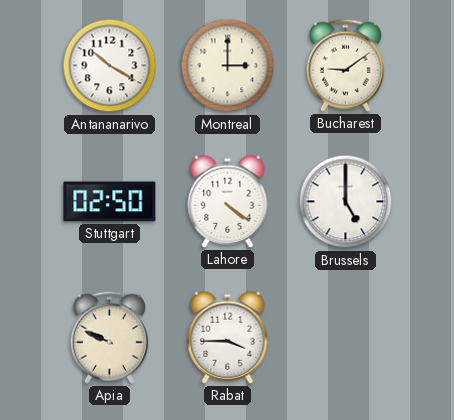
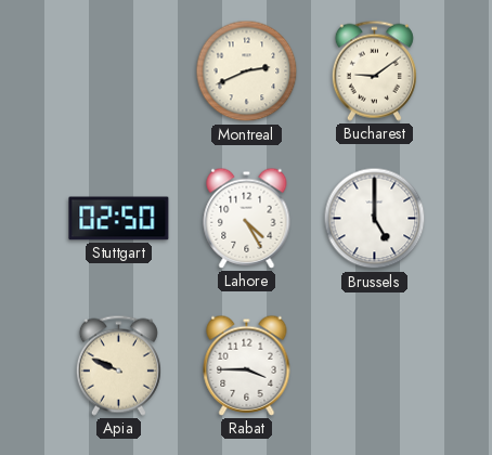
Antananarivo: 10:20 -> none
Montreal: 3:00 -> 2:41
Lahore: 4:21 -> 4:25
